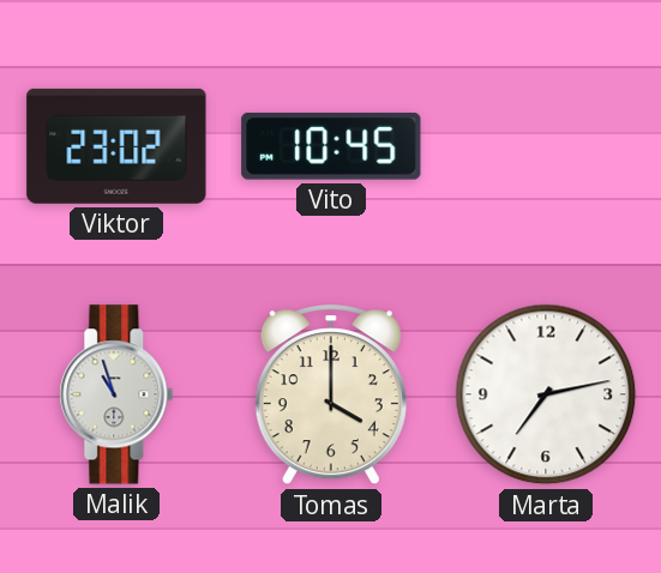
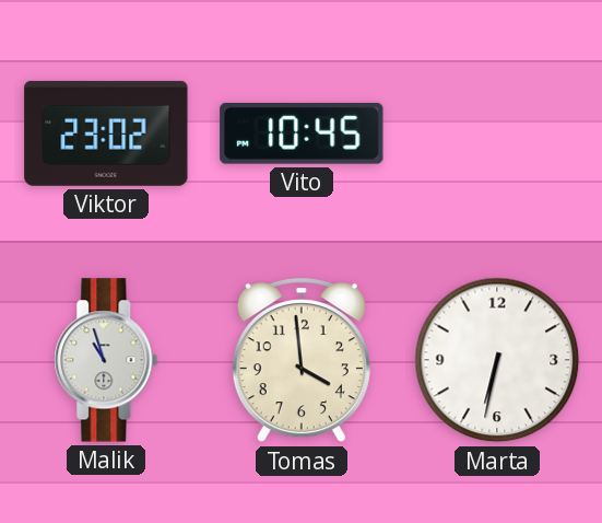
Tomas: 4:00 -> 3:59
Marta: 7:13 -> 6:32
